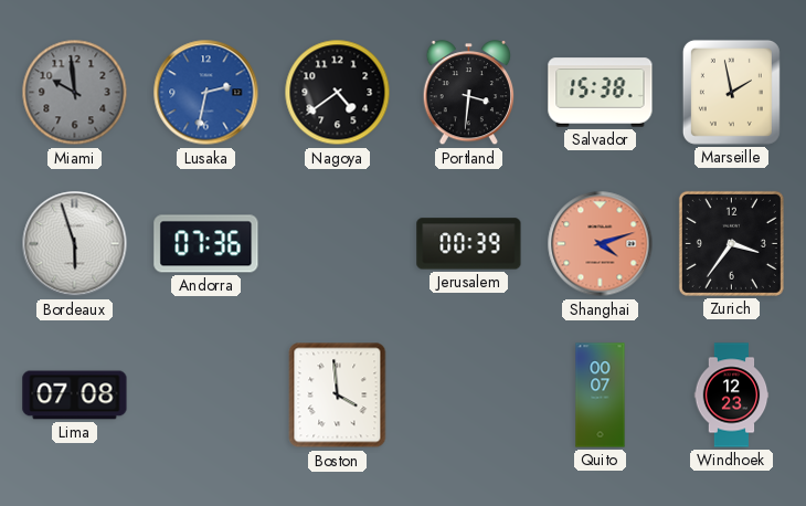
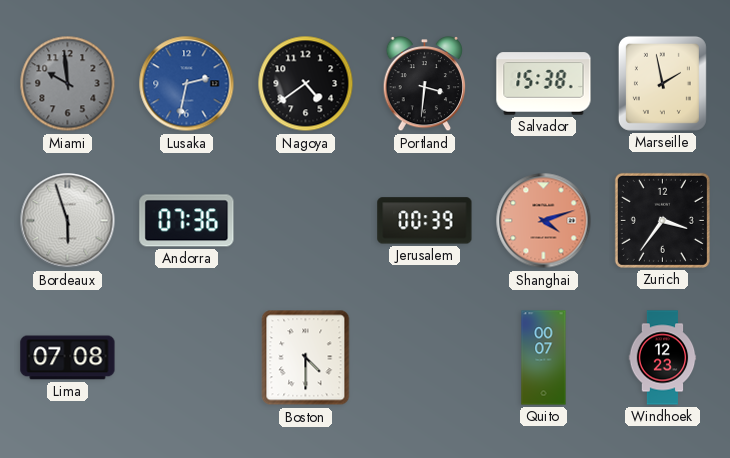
Boston: 3:59 -> 4:30
